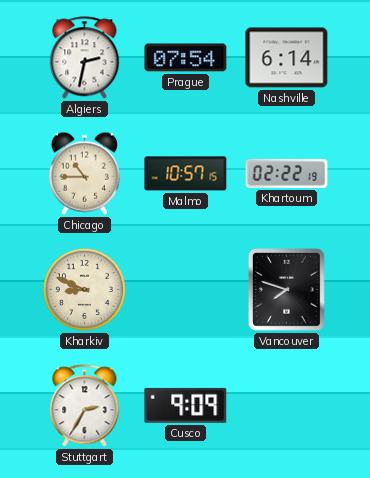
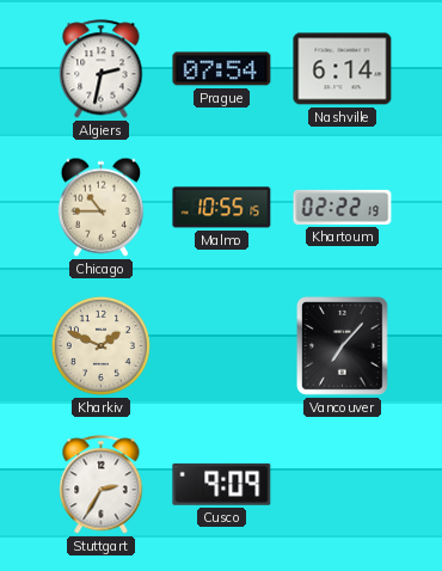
Malmo: 10:57 -> 10:55
Kharkiv: 8:49 -> 1:49
Vancouver: 7:48 -> 7:07
